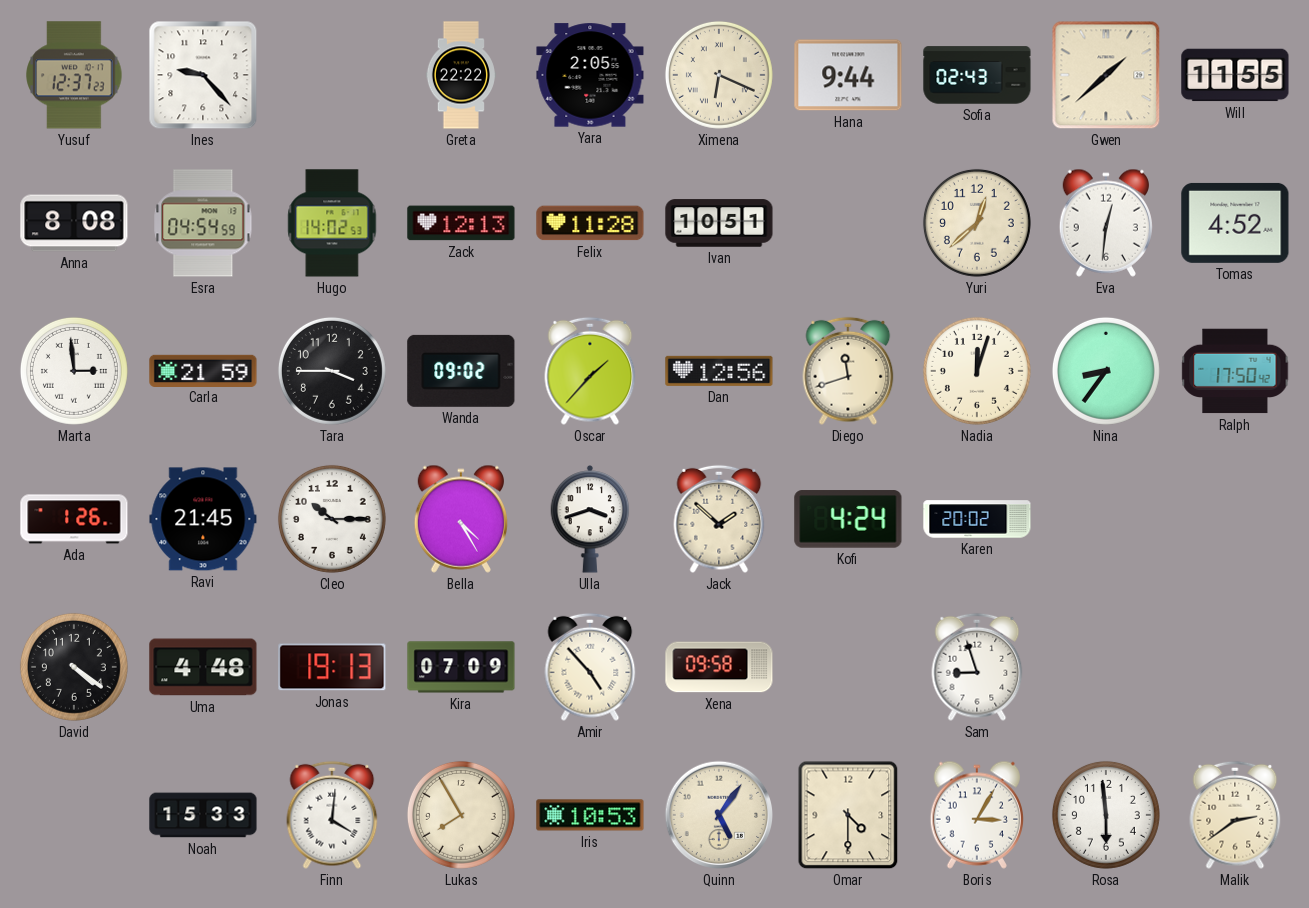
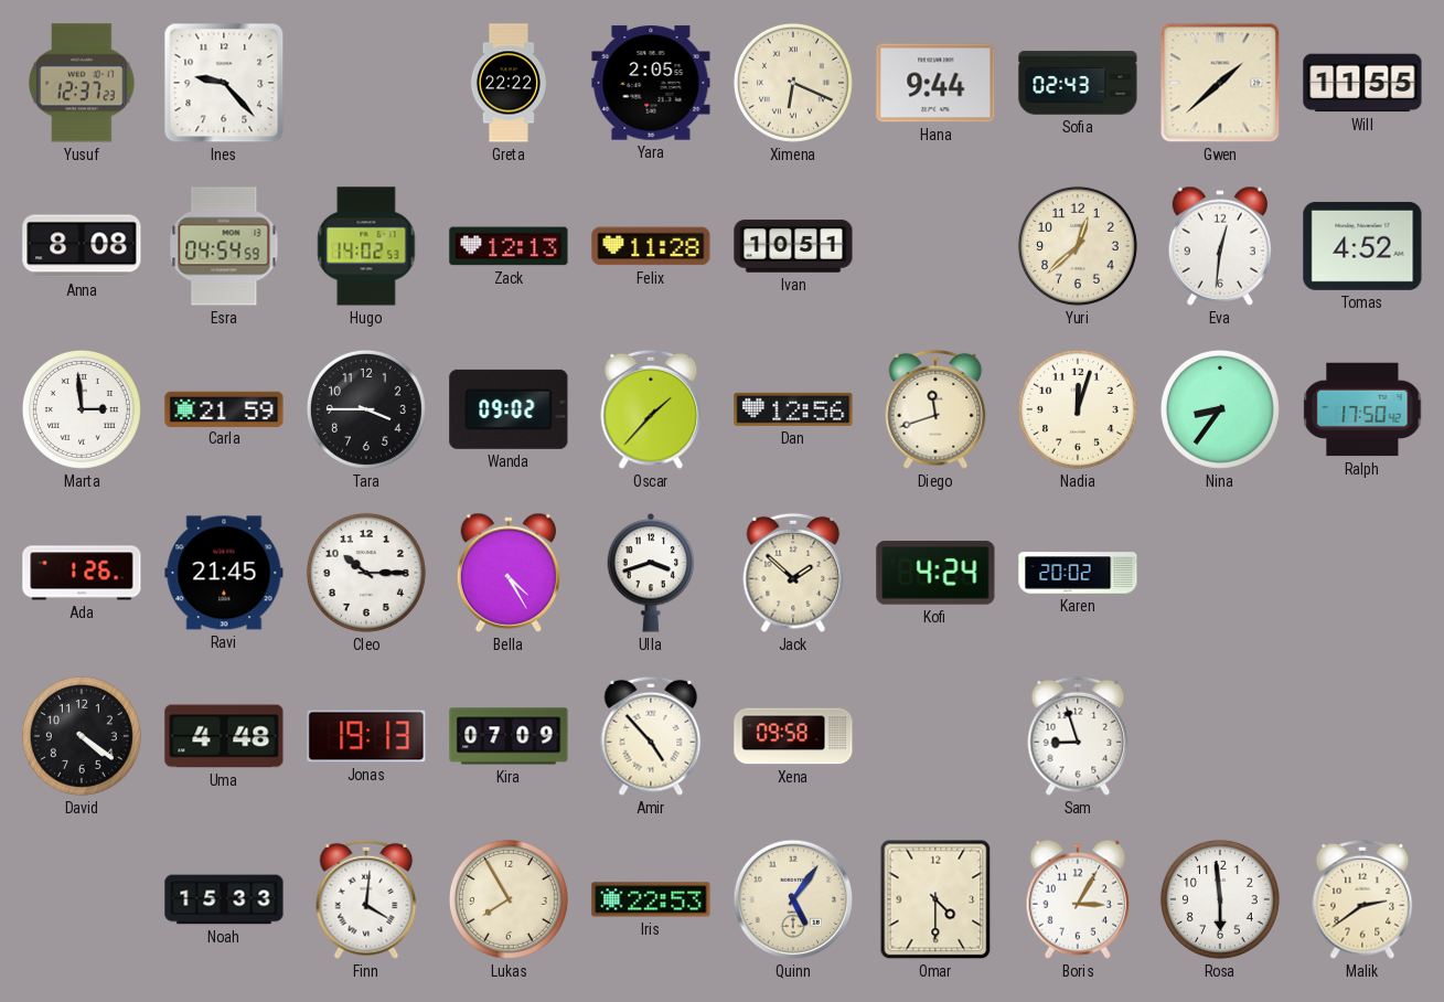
Iris: 10:53 -> 22:53
